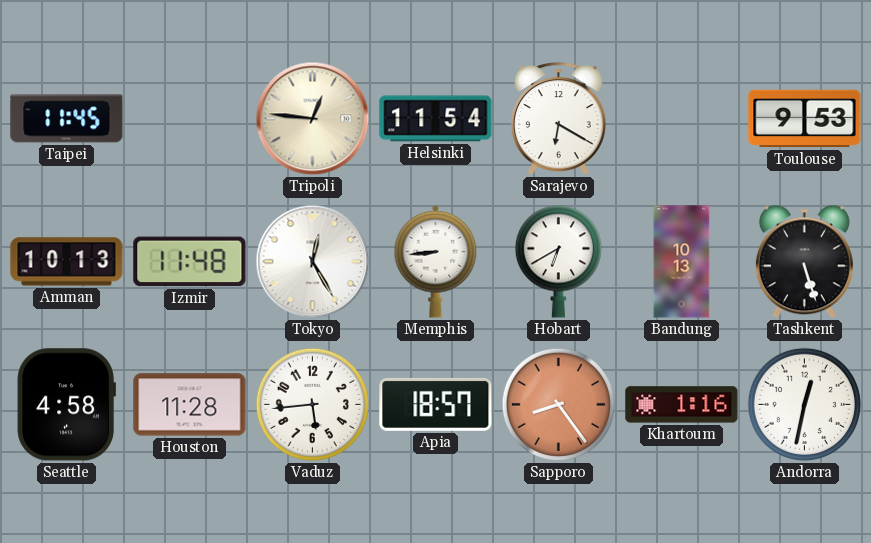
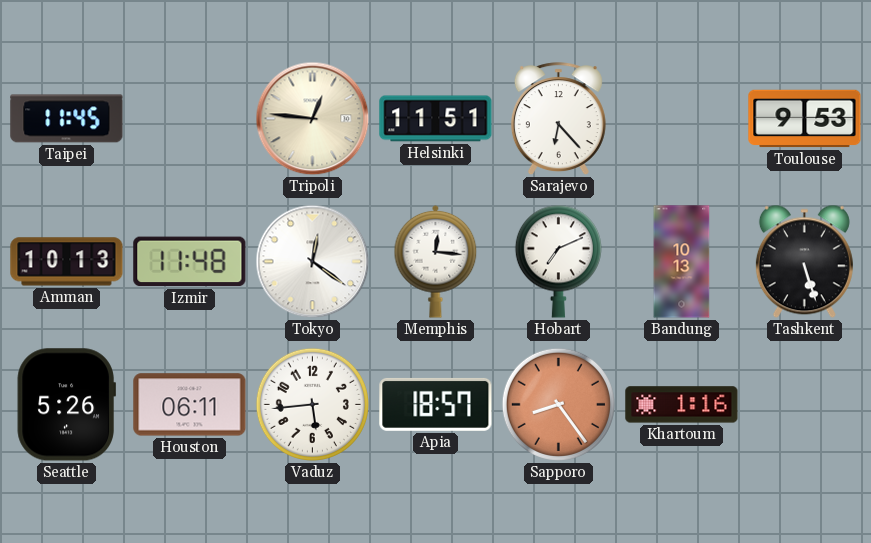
Helsinki: 11:54 -> 11:51
Sarajevo: 6:20 -> 6:23
Tokyo: 12:25 -> 12:21
Memphis: 8:44 -> 12:16
Hobart: 6:40 -> 7:11
Seattle: 4:58 -> 5:26
Houston: 11:28 -> 06:11
Andorra: 12:32 -> none
